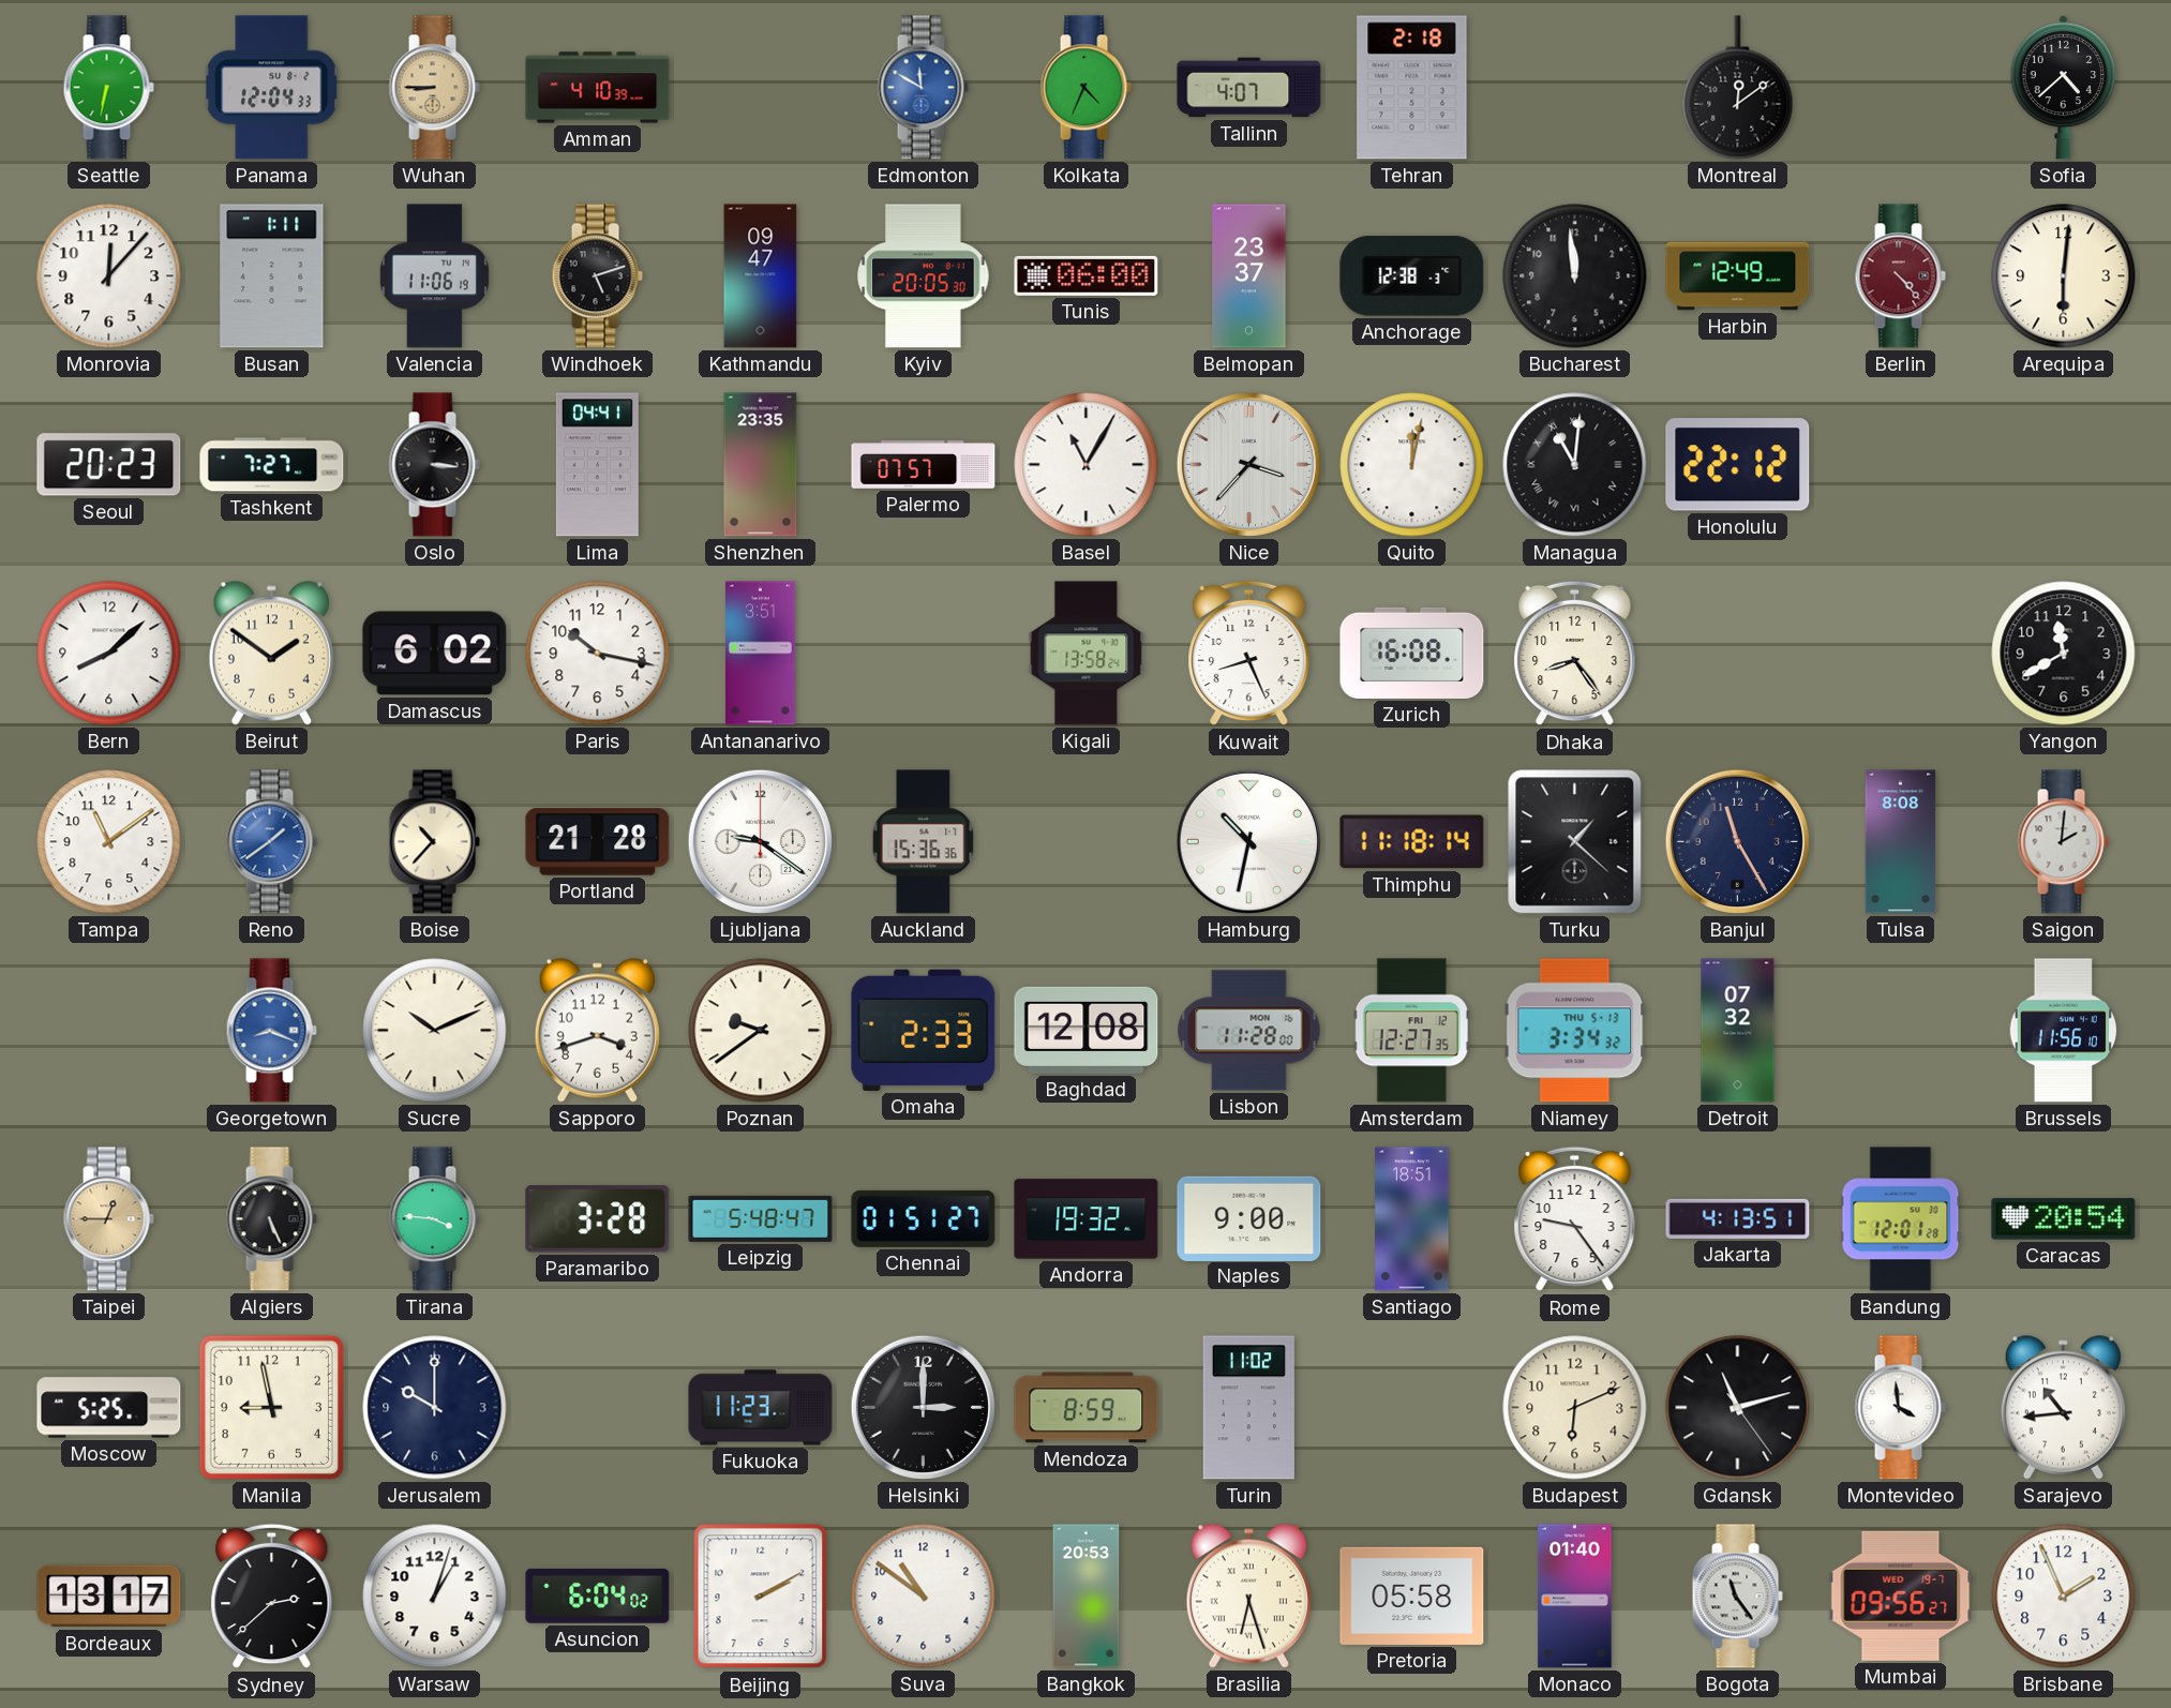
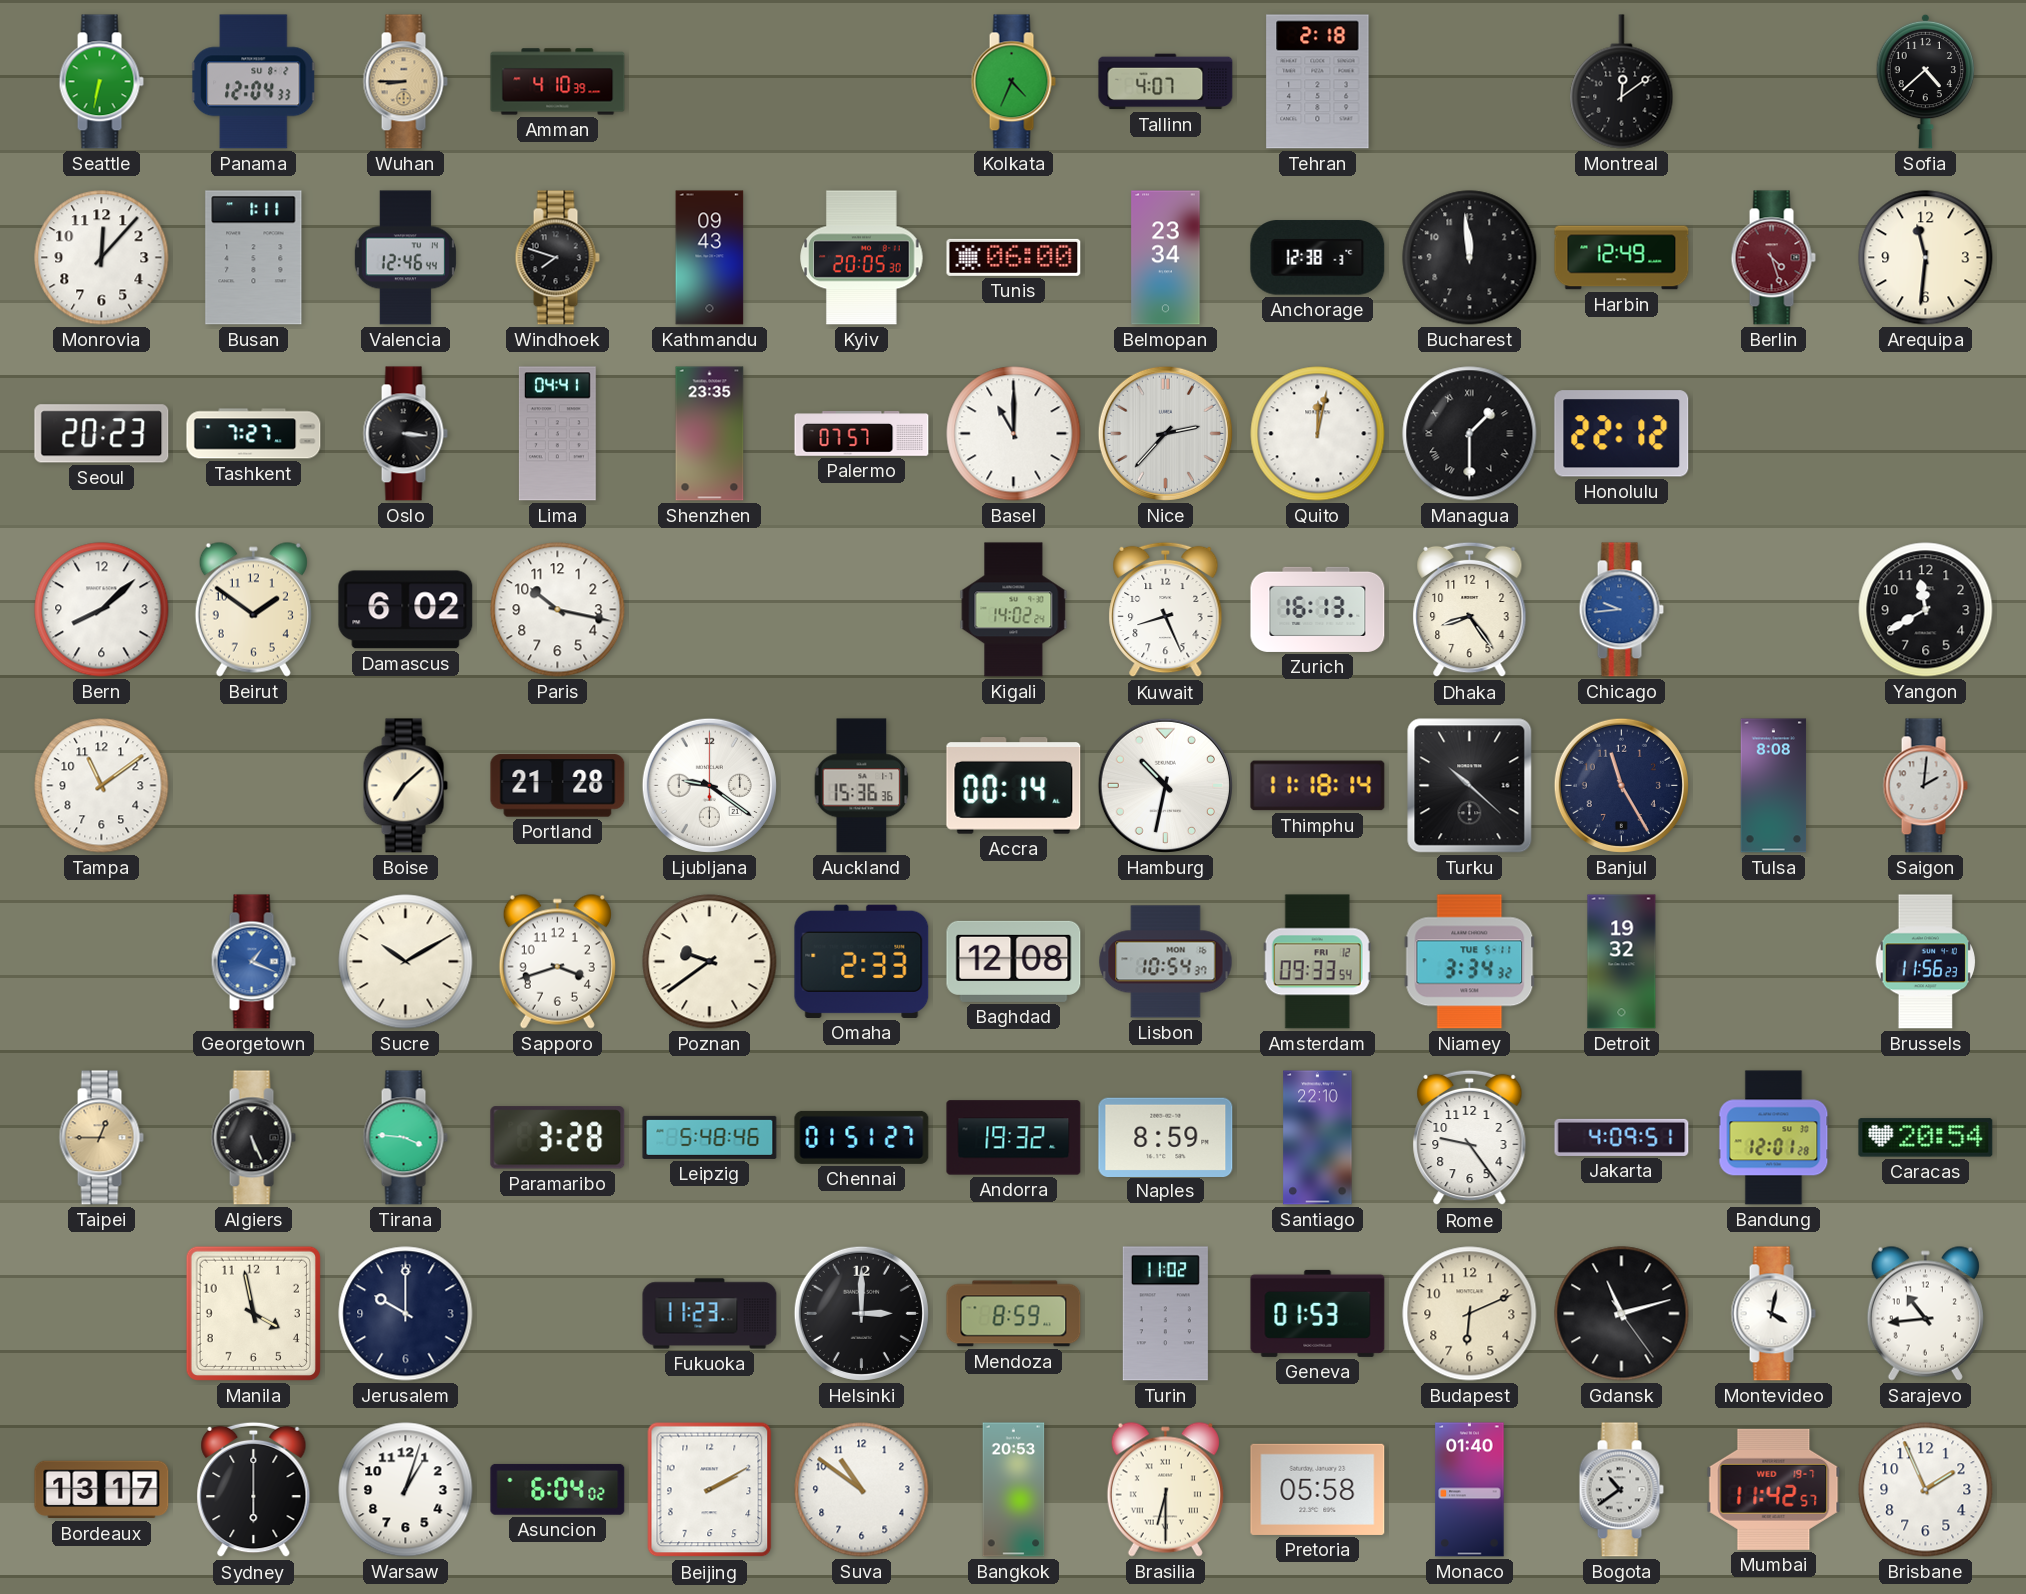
Edmonton: 11:50 -> none
Valencia: 11:06 -> 12:46
Windhoek: 5:12 -> 7:48
Kathmandu: 09:47 -> 09:43
Belmopan: 23:37 -> 23:34
Berlin: 4:23 -> 4:27
Arequipa: 6:01 -> 11:31
Basel: 11:05 -> 11:00
Nice: 3:37 -> 2:37
Managua: 11:01 -> 1:30
Antananarivo: 3:51 -> none
Kigali: 13:58 -> 14:02
Zurich: 16:08 -> 16:13
Chicago: none -> 9:44
Reno: 1:39 -> none
Boise: 10:37 -> 7:08
Accra: none -> 00:14
Turku: 1:22 -> 10:22
Georgetown: 8:19 -> 1:19
Sucre: 10:11 -> 10:10
Lisbon: 11:28 -> 10:54
Amsterdam: 12:27 -> 09:33
Niamey date: THU 5-13 -> TUE 5-11
Detroit: 07:32 -> 19:32
Brussels: 11:56:10 -> 11:56:23
Leipzig: 5:48:47 -> 5:48:46
Naples: 9:00 -> 8:59
Santiago: 18:51 -> 22:10
Jakarta: 4:13 -> 4:09
Moscow: 5:25 -> none
Manila: 8:58 -> 3:58
Geneva: none -> 01:53
Montevideo: 3:59 -> 4:02
Sydney: 2:38 -> 6:00
Brasilia: 6:27 -> 6:30
Bogota: 11:24 -> 10:39
Mumbai: 09:56 -> 11:42
